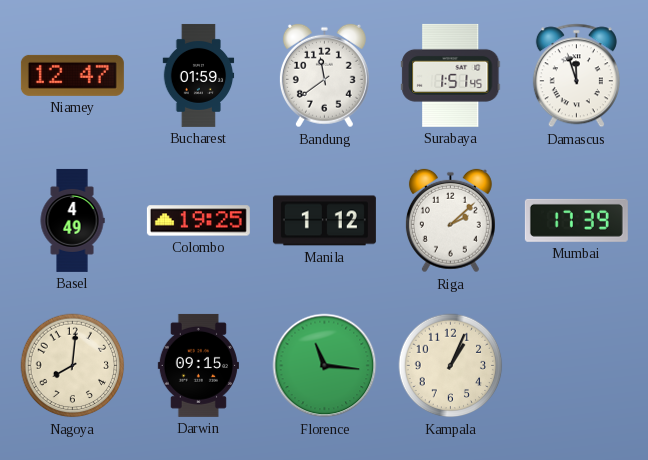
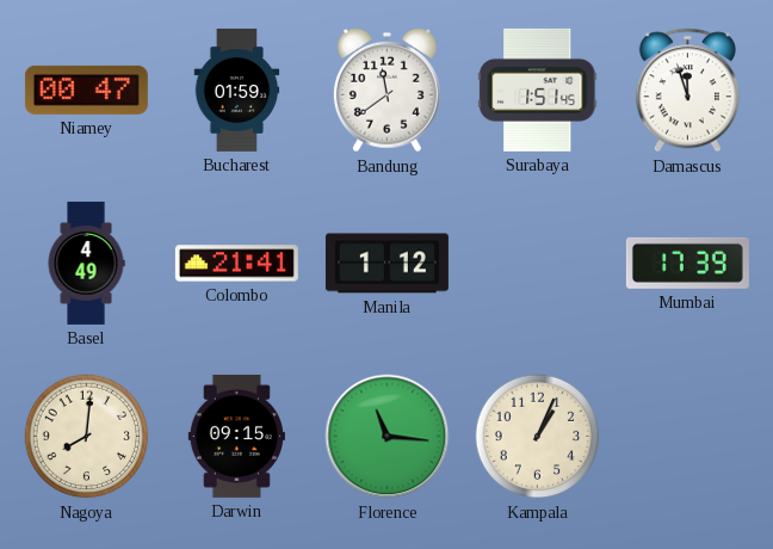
Niamey: 12:47 -> 00:47
Colombo: 19:25 -> 21:41
Riga: 2:08 -> none
